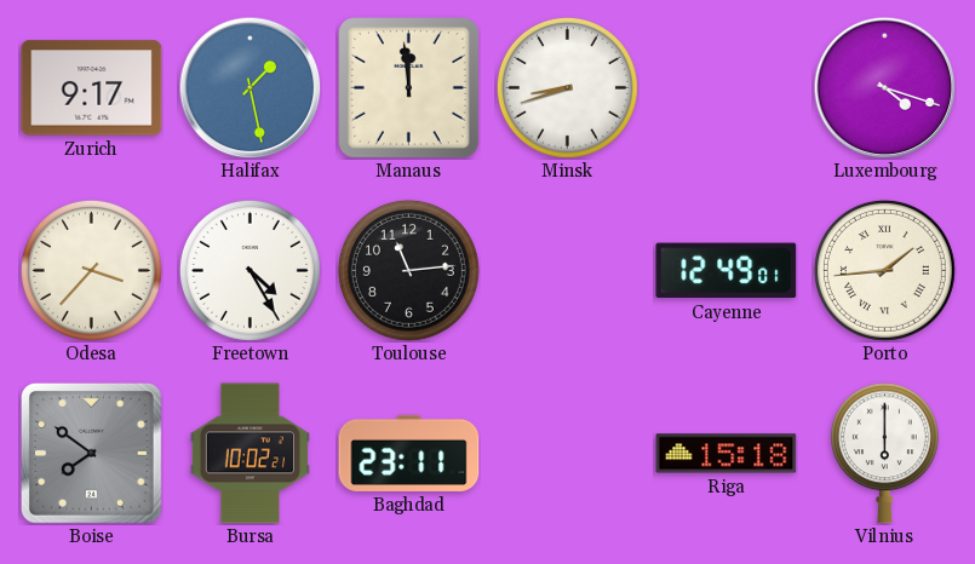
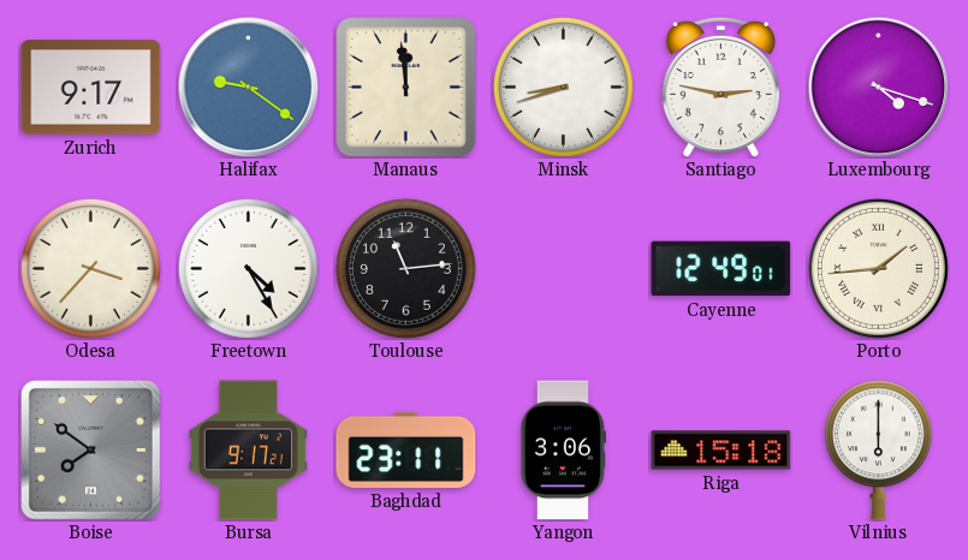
Halifax: 1:28 -> 9:21
Santiago: none -> 2:47
Bursa: 10:02 -> 9:17
Yangon: none -> 3:06
